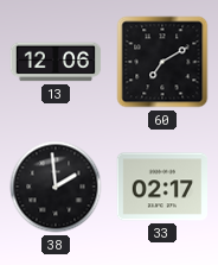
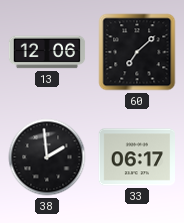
60: 7:10 -> 7:08
33: 02:17 -> 06:17
